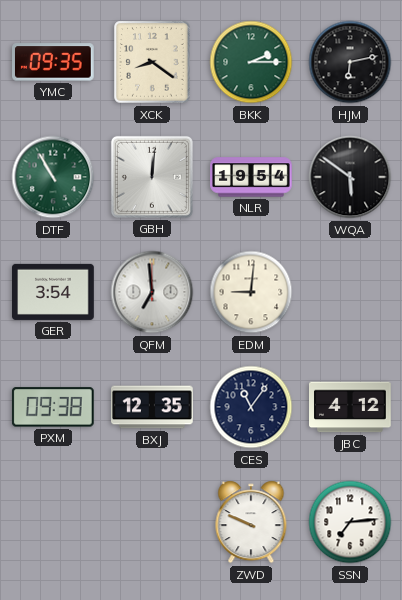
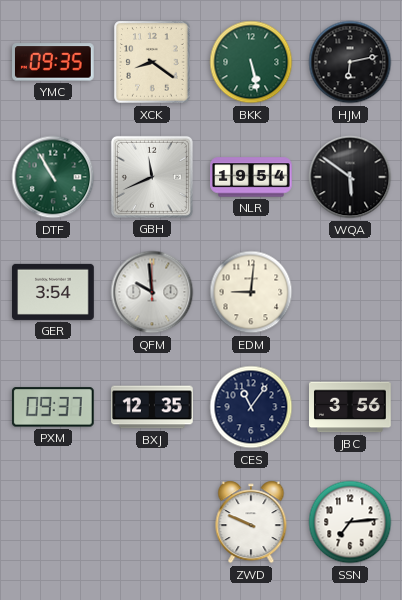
BKK: 2:15 -> 5:28
GBH: 12:01 -> 11:41
QFM: 6:59 -> 9:59
PXM: 09:38 -> 09:37
JBC: 4:12 -> 3:56
